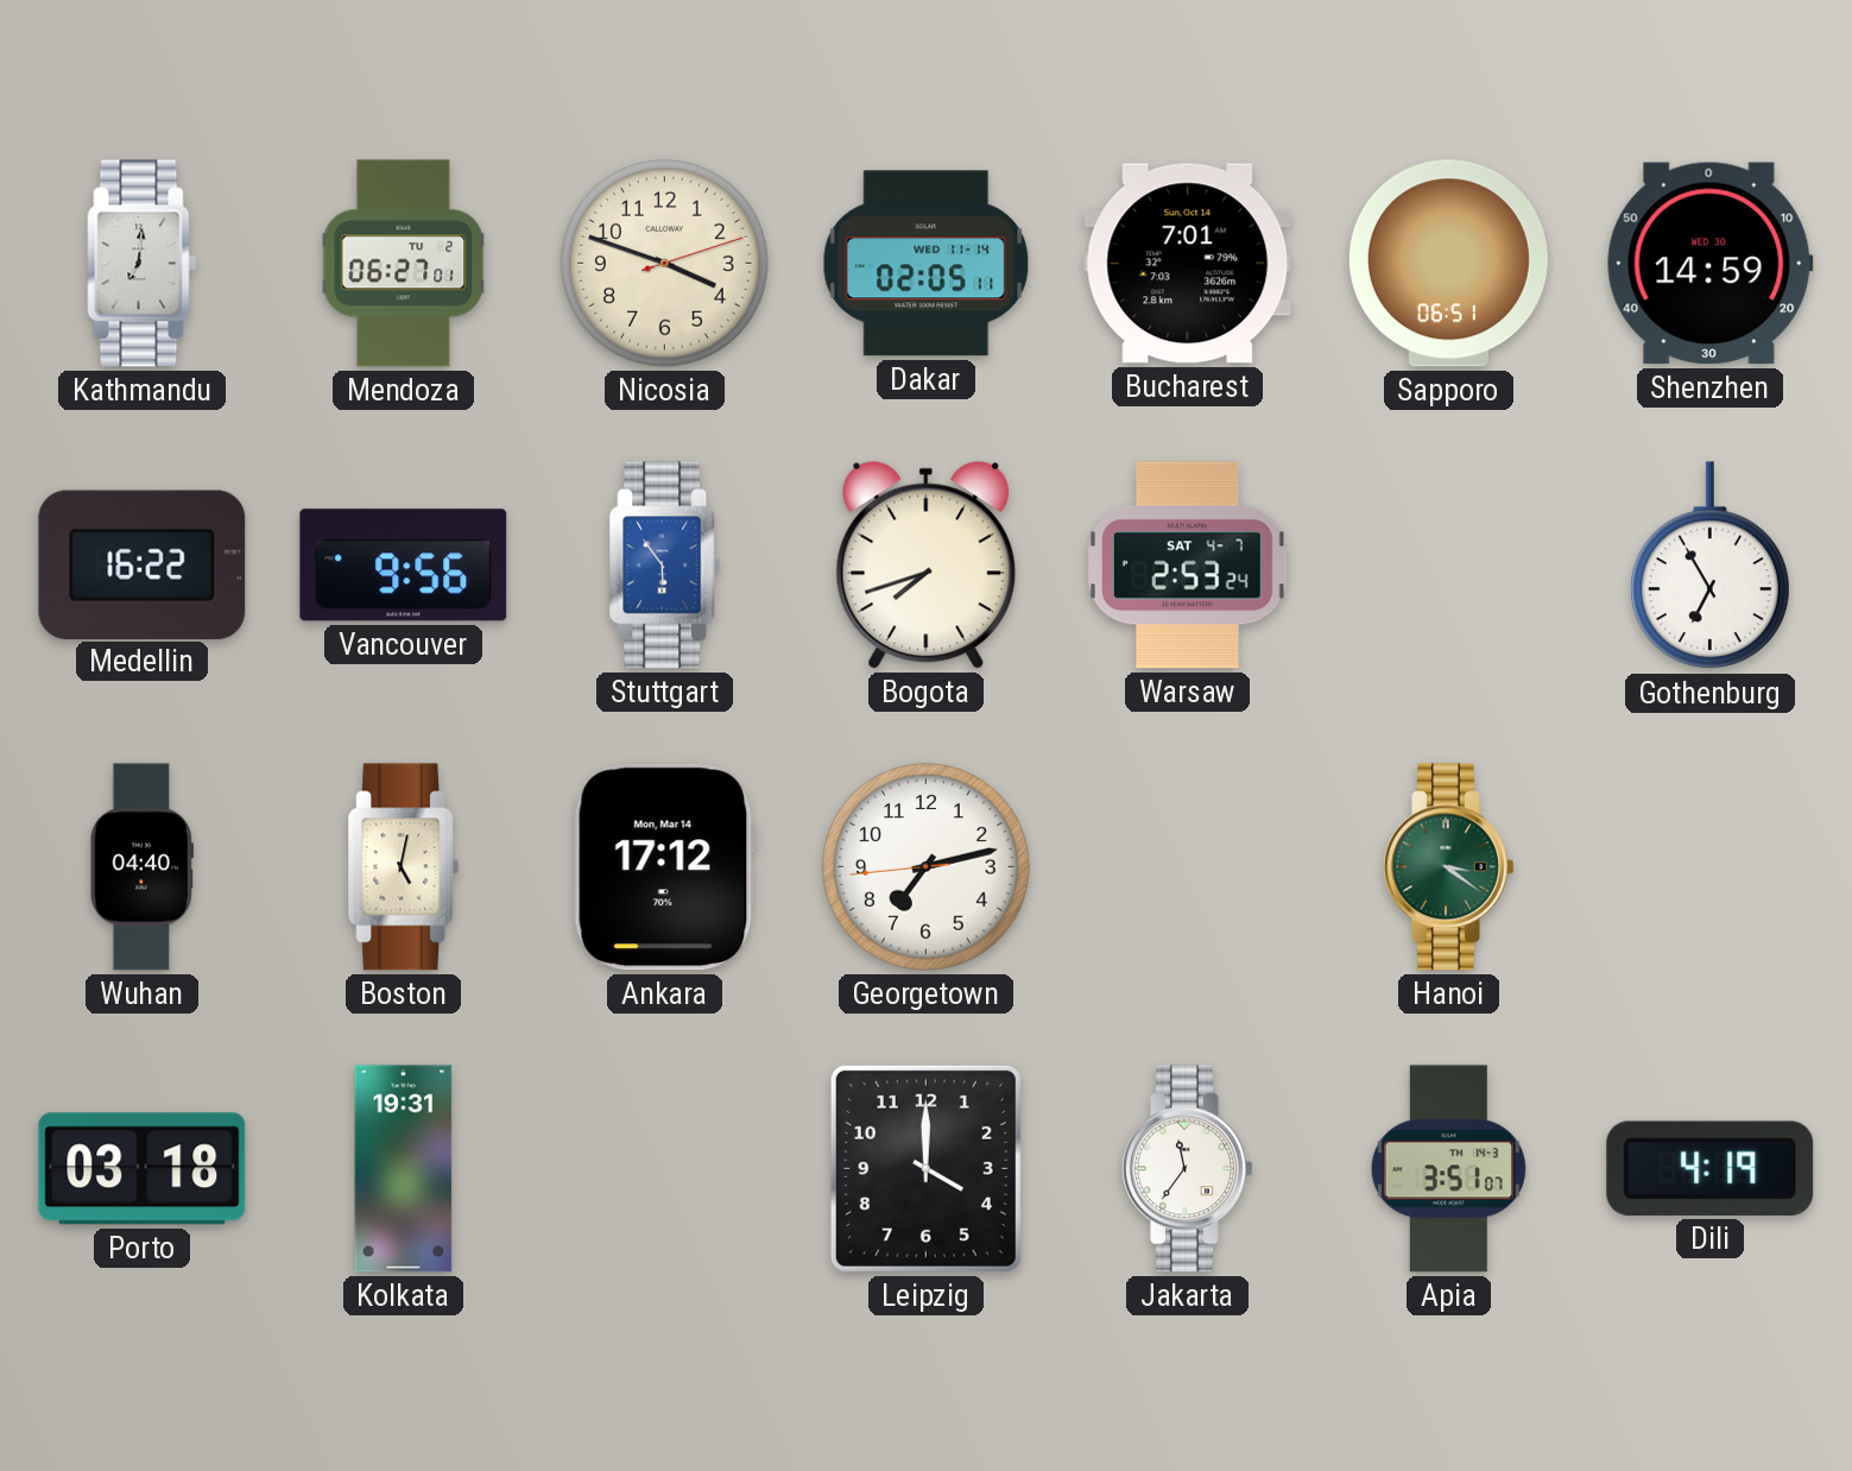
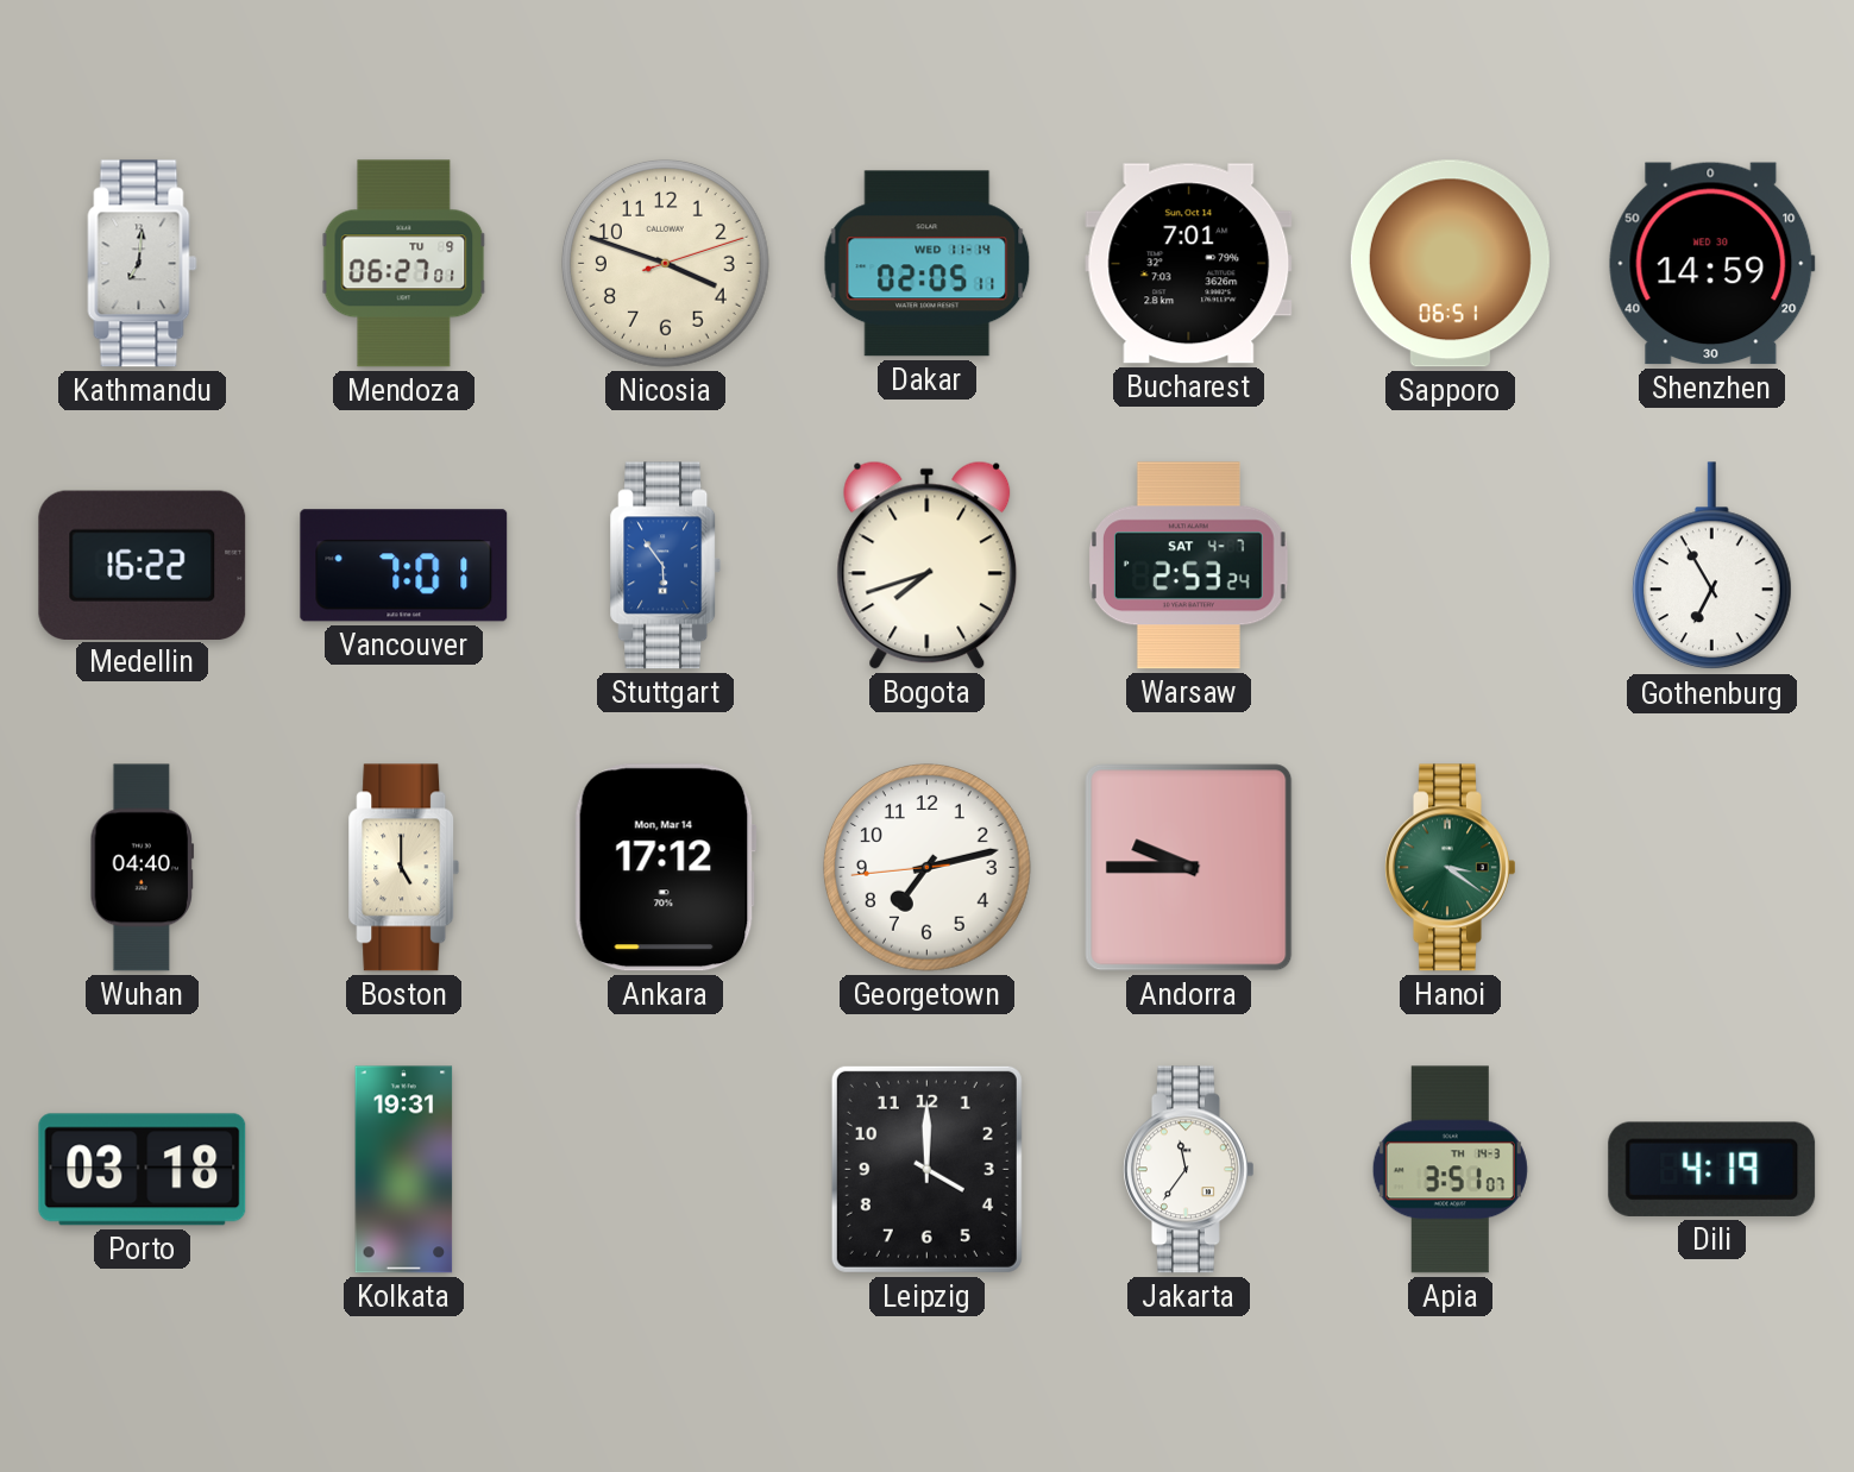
Mendoza date: TU 2 -> TU 9
Vancouver: 9:56 -> 7:01
Boston: 5:02 -> 5:00
Andorra: none -> 9:45
